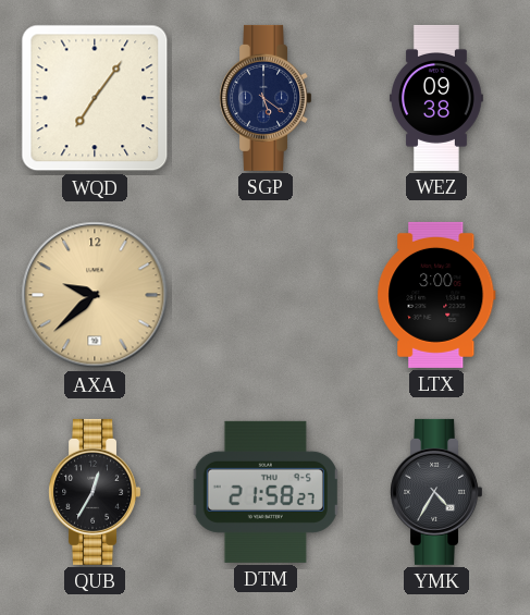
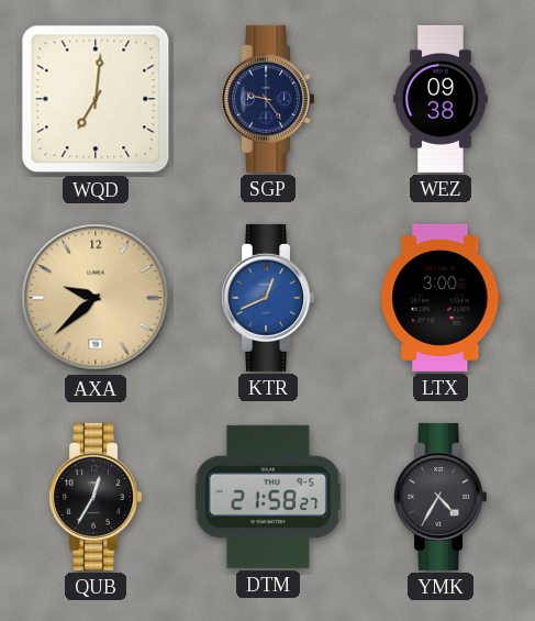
WQD: 7:06 -> 7:01
SGP: 5:21 -> 9:24
KTR: none -> 12:41
